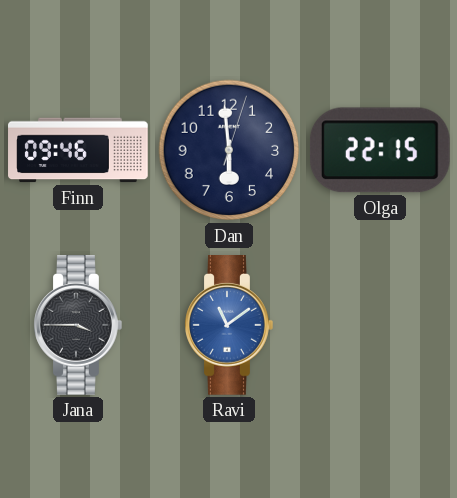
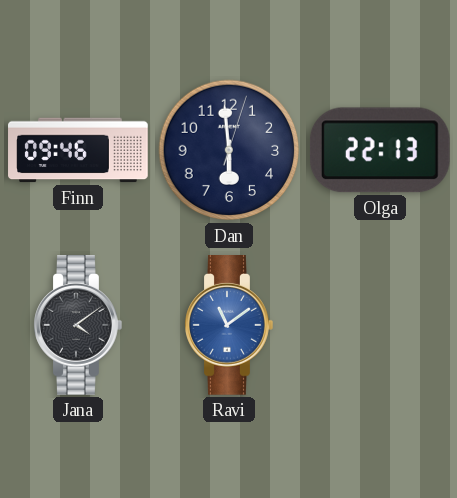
Olga: 22:15 -> 22:13
Jana: 3:45 -> 4:09
